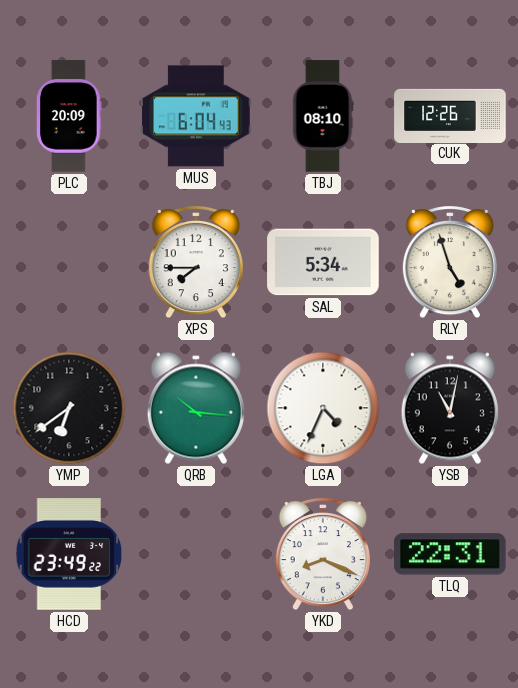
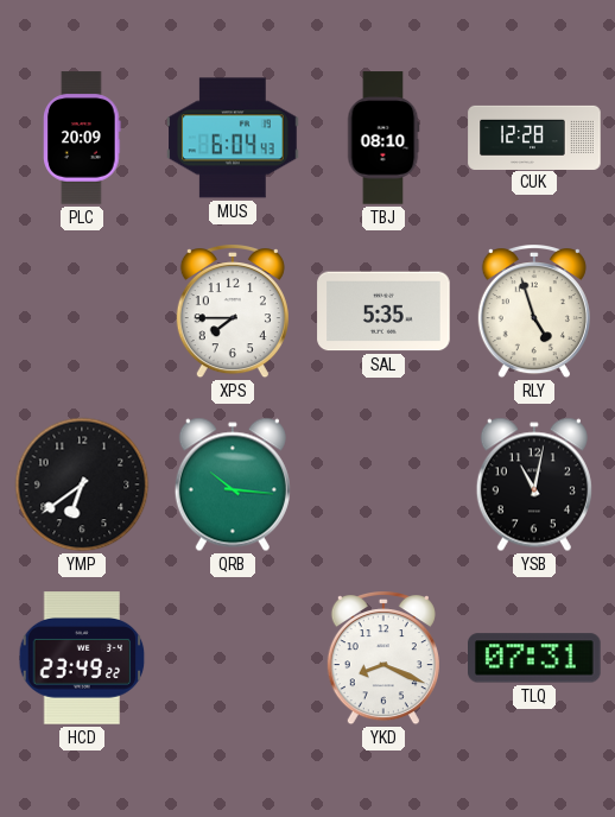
CUK: 12:26 -> 12:28
SAL: 5:34 -> 5:35
LGA: 4:34 -> none
TLQ: 22:31 -> 07:31
